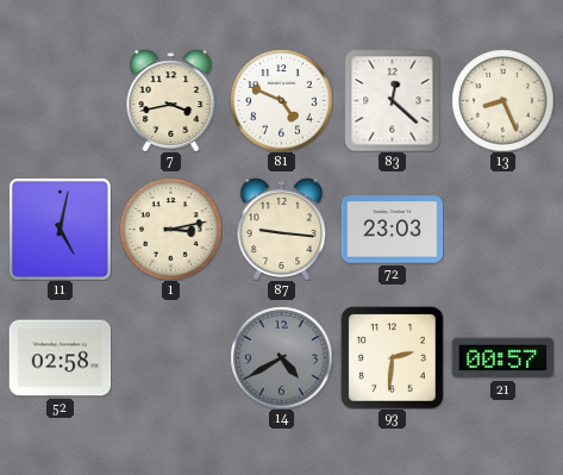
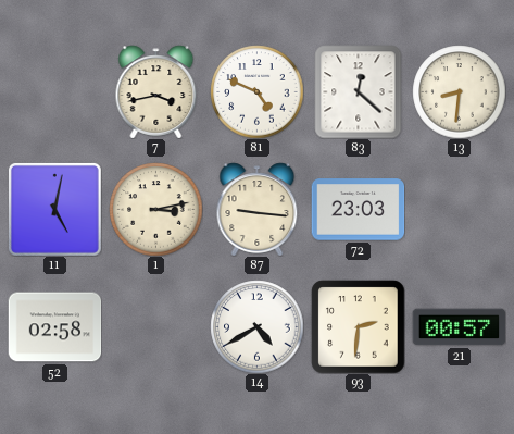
13: 8:26 -> 8:31
14 dial: grey -> white
